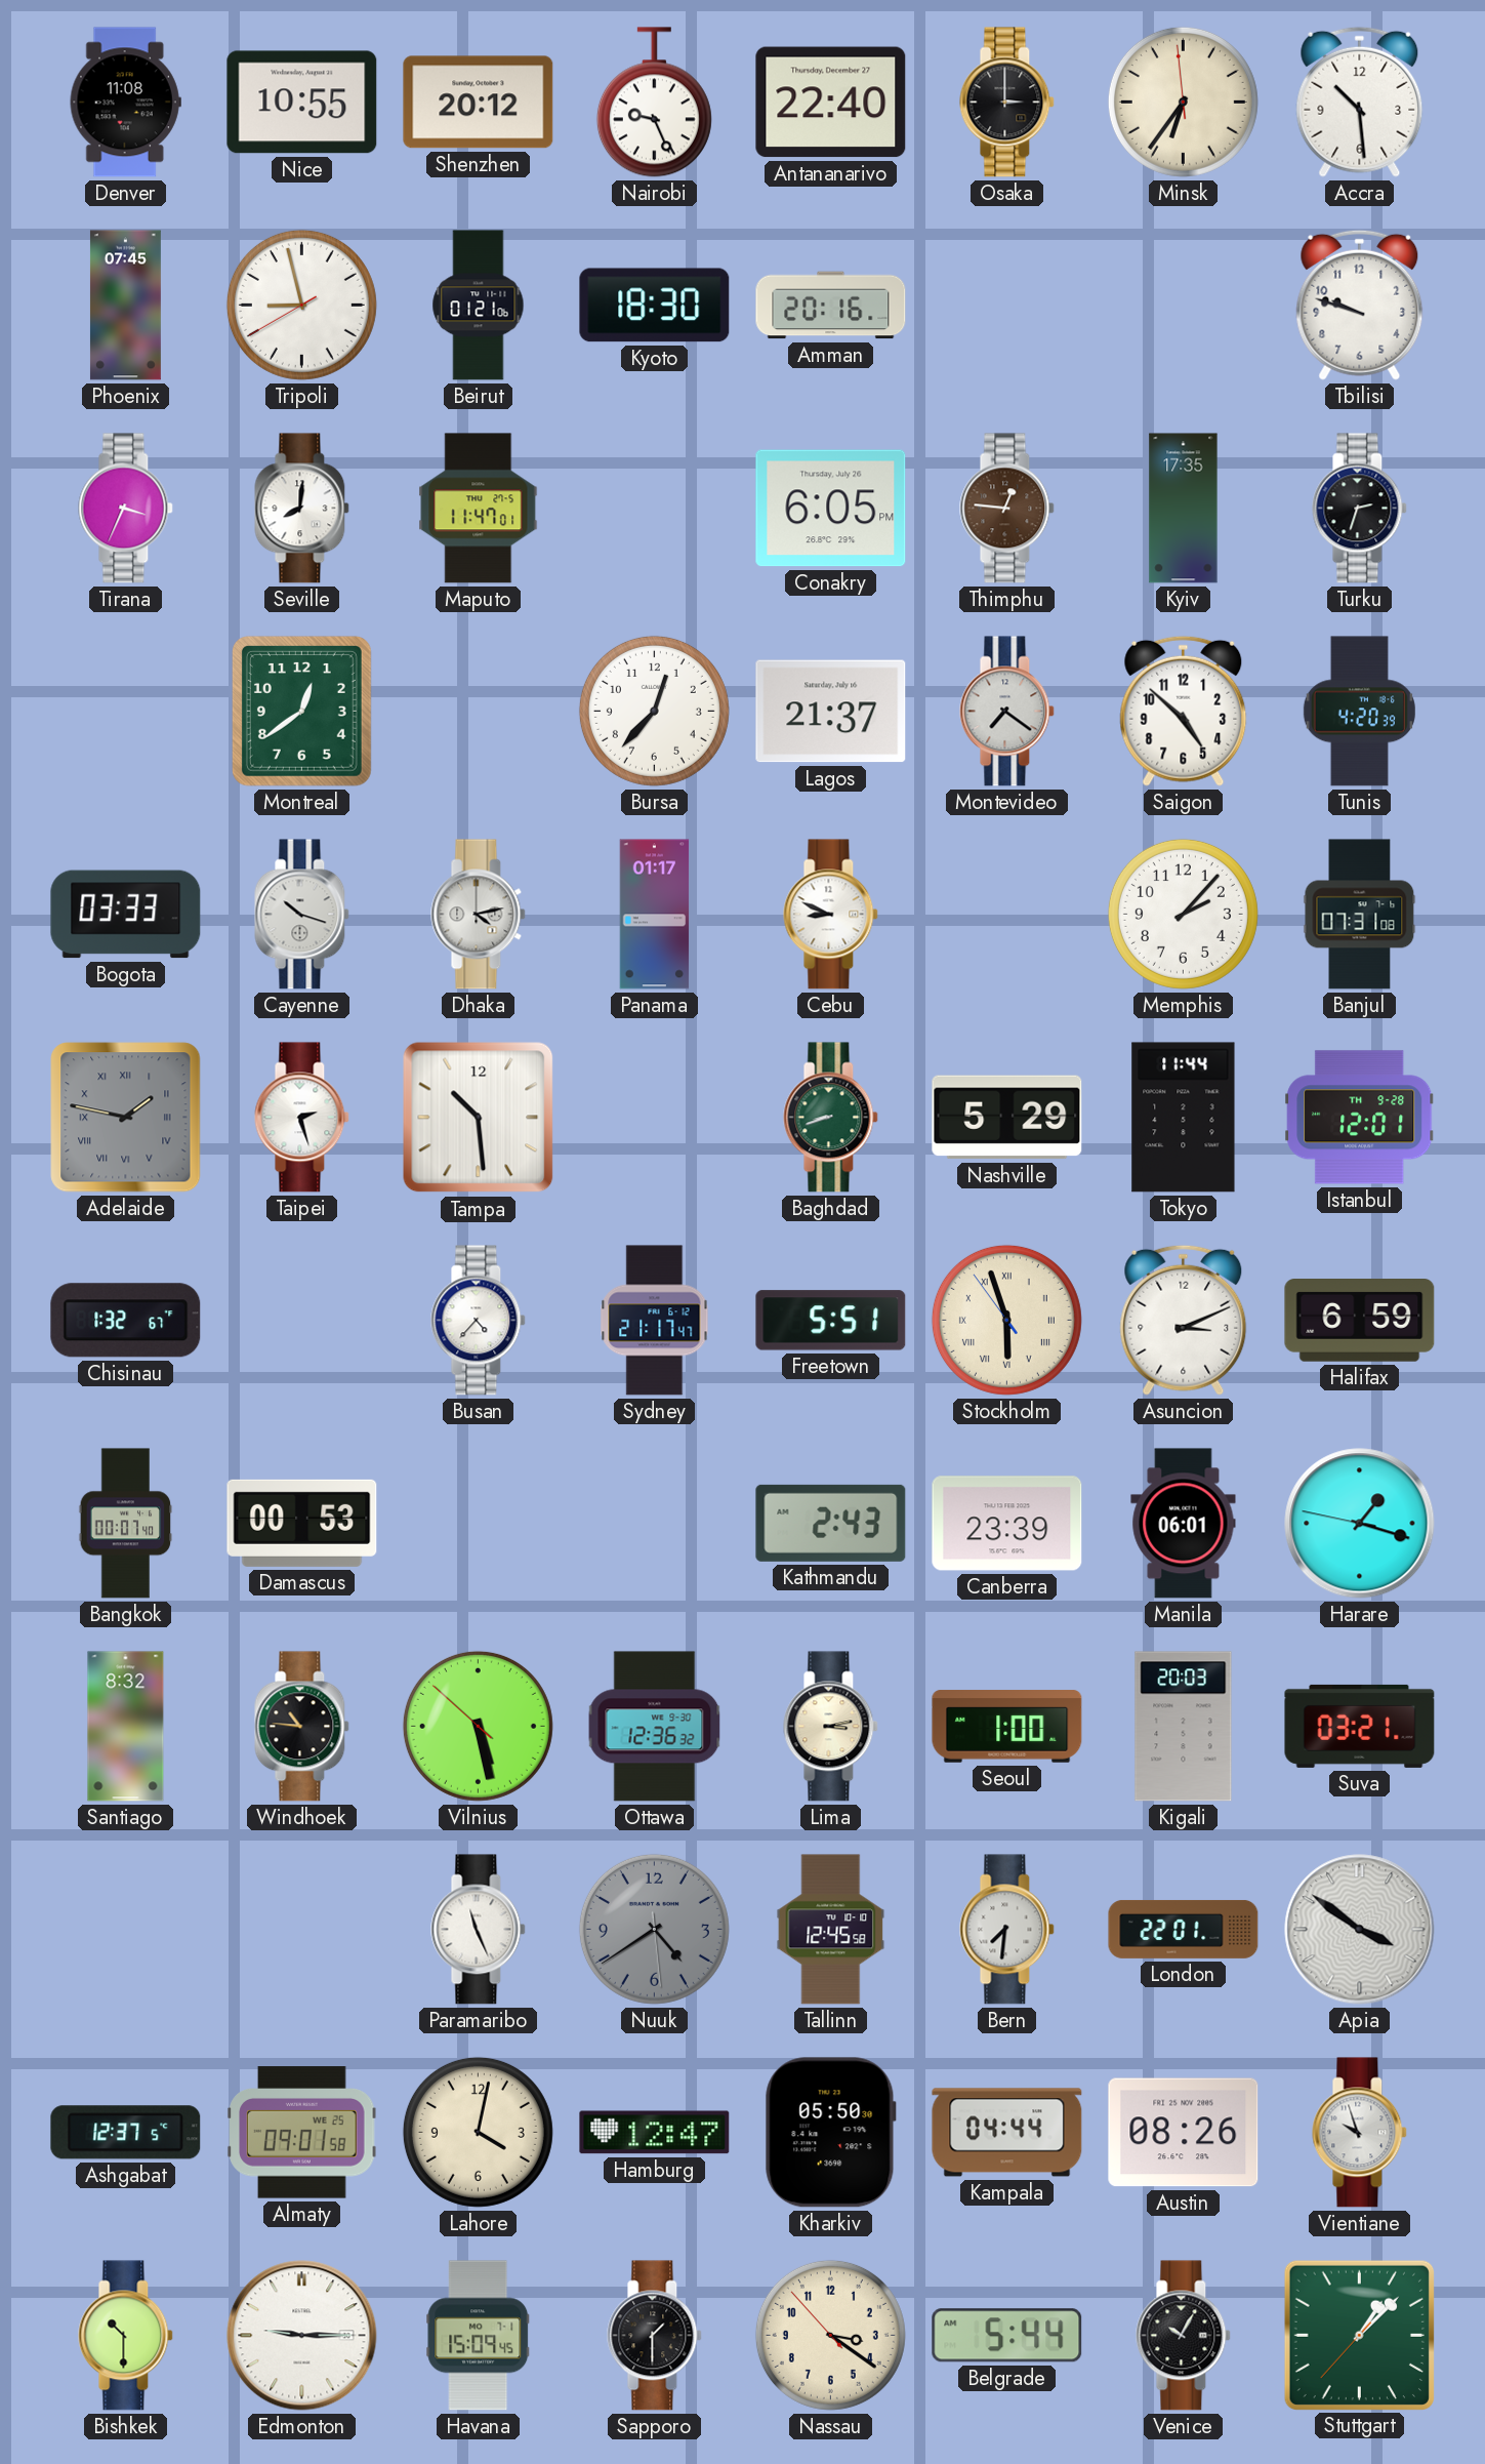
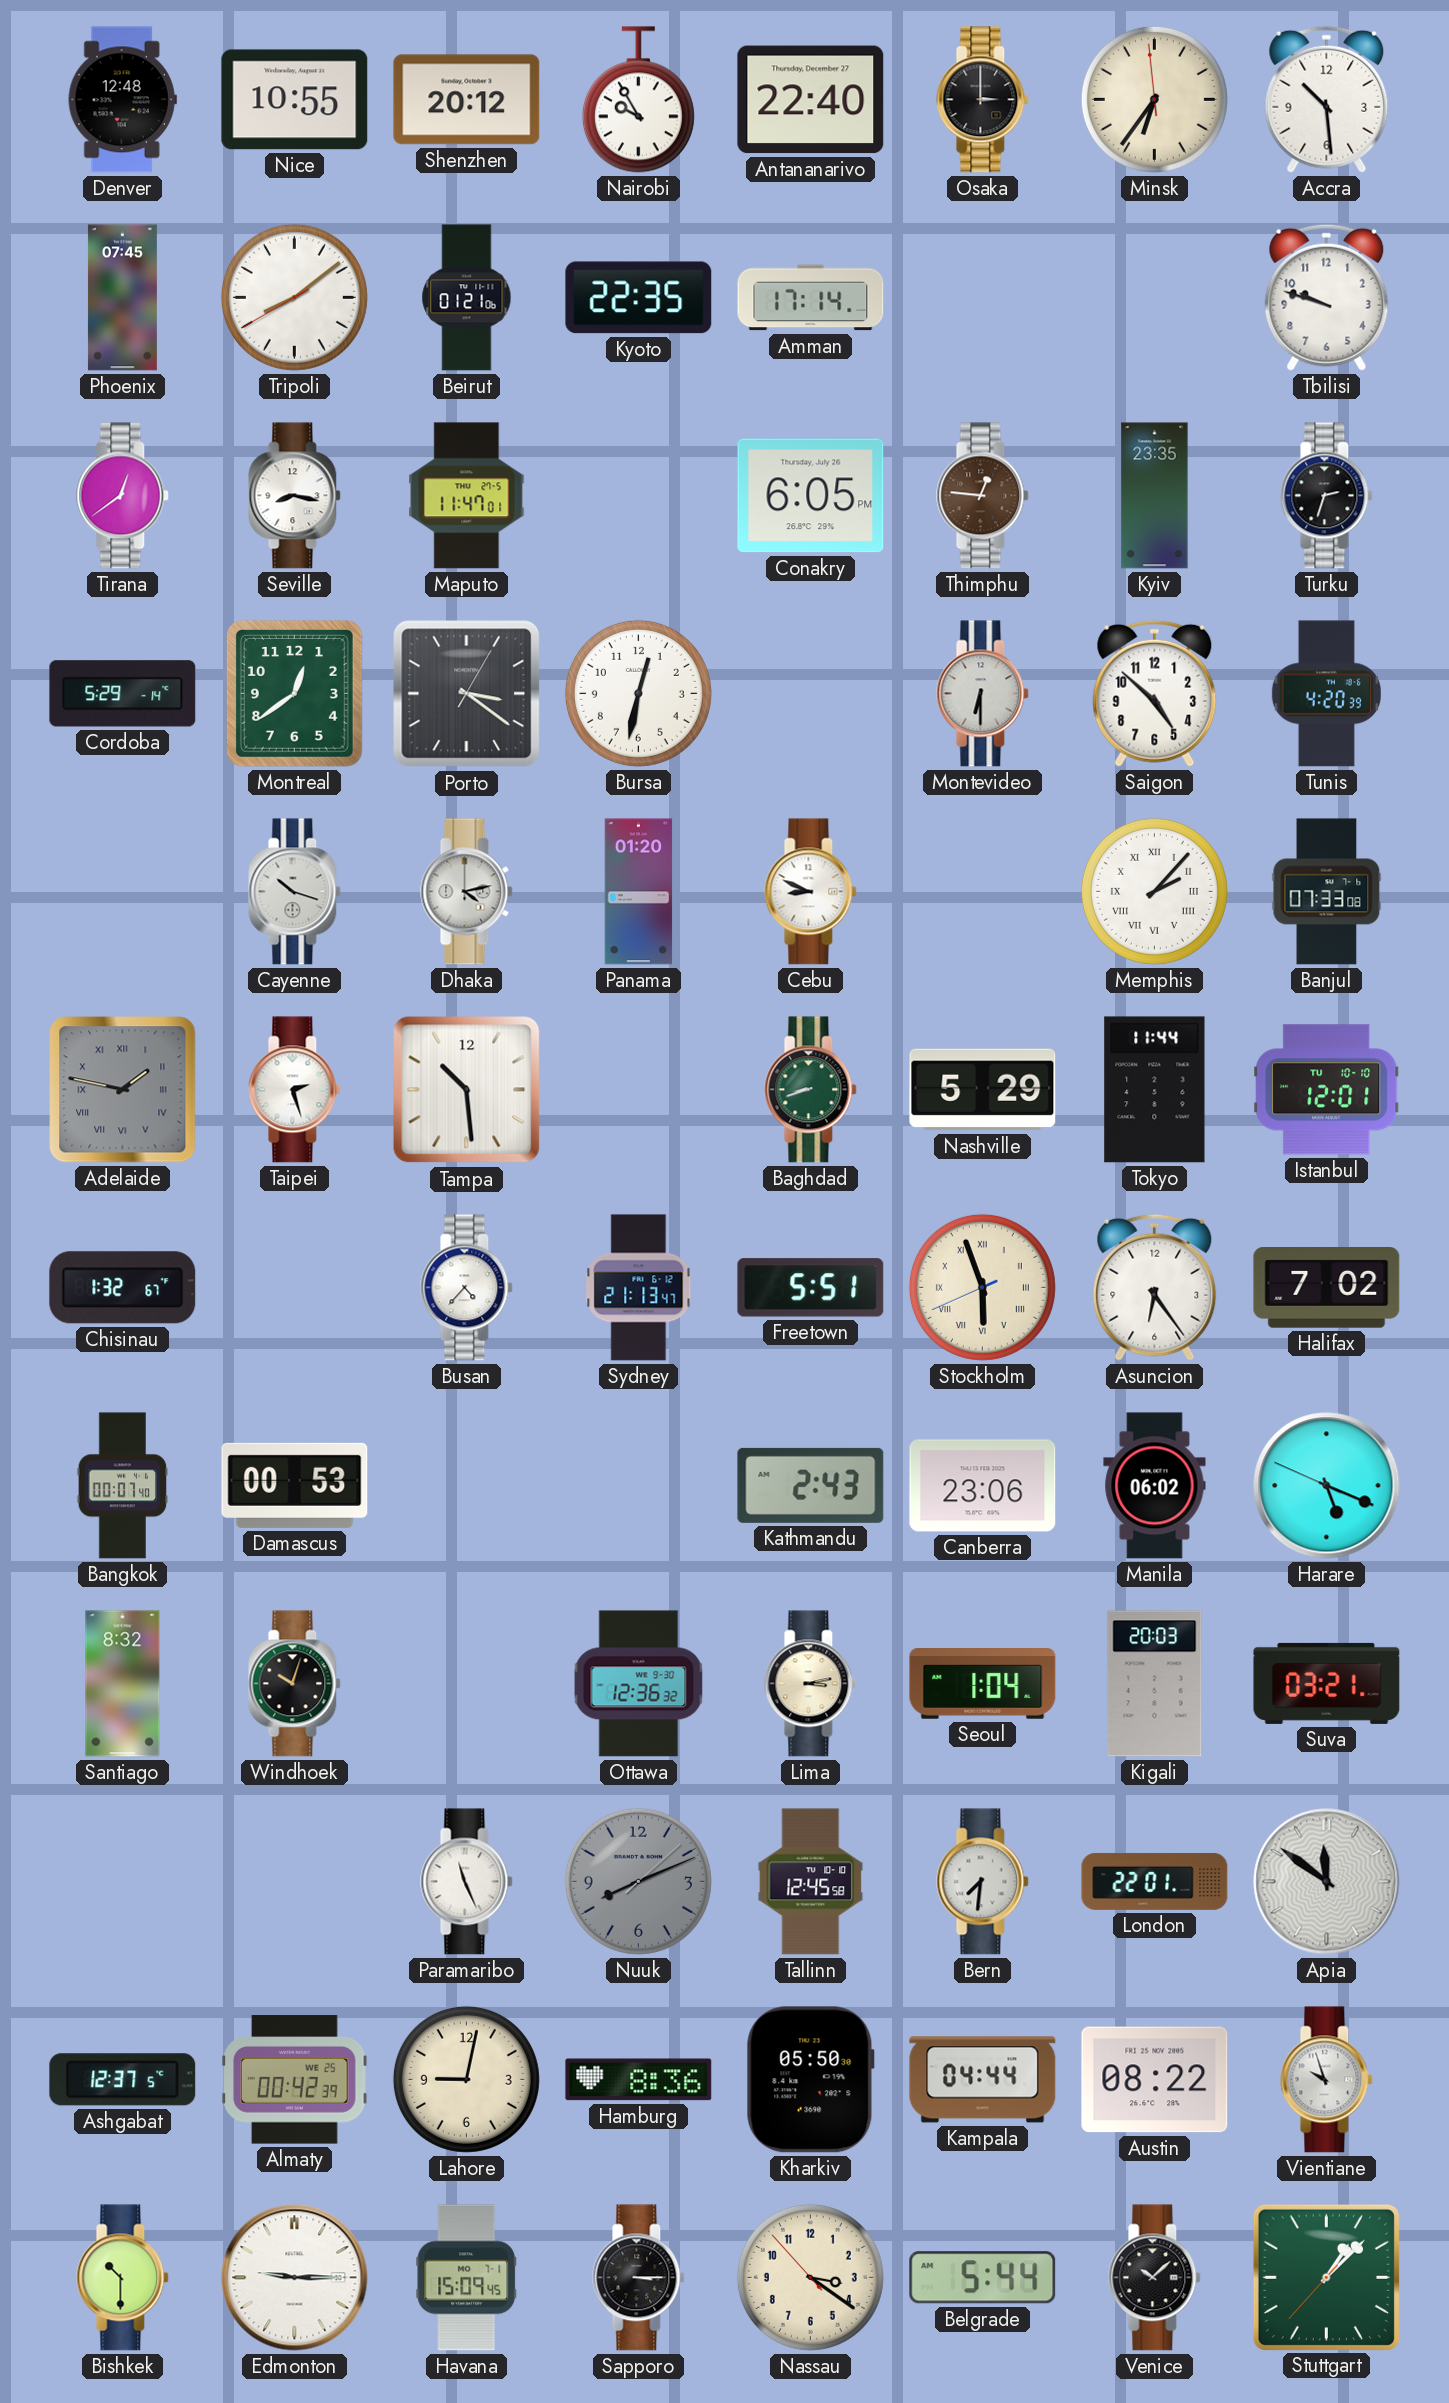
Denver: 11:08 -> 12:48
Nairobi: 9:26 -> 9:55
Tripoli: 8:57 -> 8:08
Kyoto: 18:30 -> 22:35
Amman: 20:16 -> 17:14
Tirana: 3:34 -> 12:39
Seville: 8:01 -> 8:17
Kyiv: 17:35 -> 23:35
Cordoba: none -> 5:29
Porto: none -> 3:21
Bursa: 12:37 -> 12:32
Lagos: 21:37 -> none
Montevideo: 7:21 -> 6:30
Bogota: 03:33 -> none
Panama: 01:17 -> 01:20
Memphis numerals: Arabic -> Roman
Banjul: 07:31 -> 07:33
Istanbul date: TH 9-28 -> TU 10-10
Sydney: 21:17 -> 21:13
Stockholm: 5:56:54 -> 5:56:41
Asuncion: 3:11 -> 6:24
Halifax: 6:59 -> 7:02
Canberra: 23:39 -> 23:06
Manila: 06:01 -> 06:02
Harare: 1:17 -> 5:18
Windhoek: 10:46 -> 10:03
Vilnius: 5:27 -> none
Seoul: 1:00 -> 1:04
Nuuk: 4:39 -> 8:11
Apia: 3:51 -> 11:51
Almaty: 09:01 -> 00:42
Lahore: 4:02 -> 9:02
Hamburg: 12:47 -> 8:36
Austin: 08:26 -> 08:22
Sapporo: 1:30 -> 3:15
Venice: 10:05 -> 10:08
